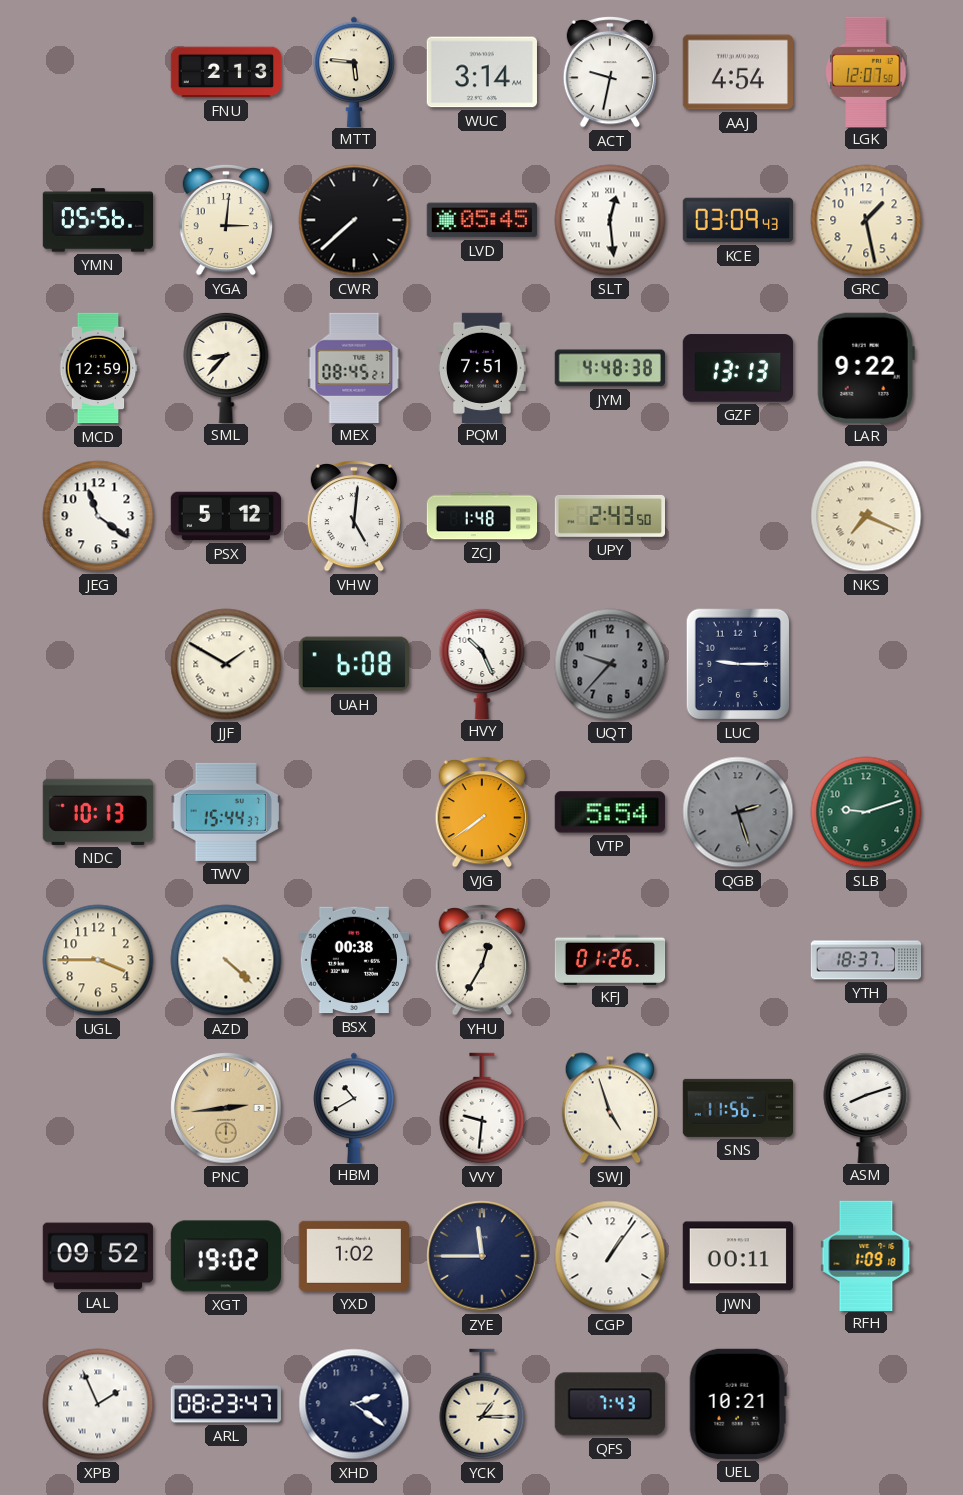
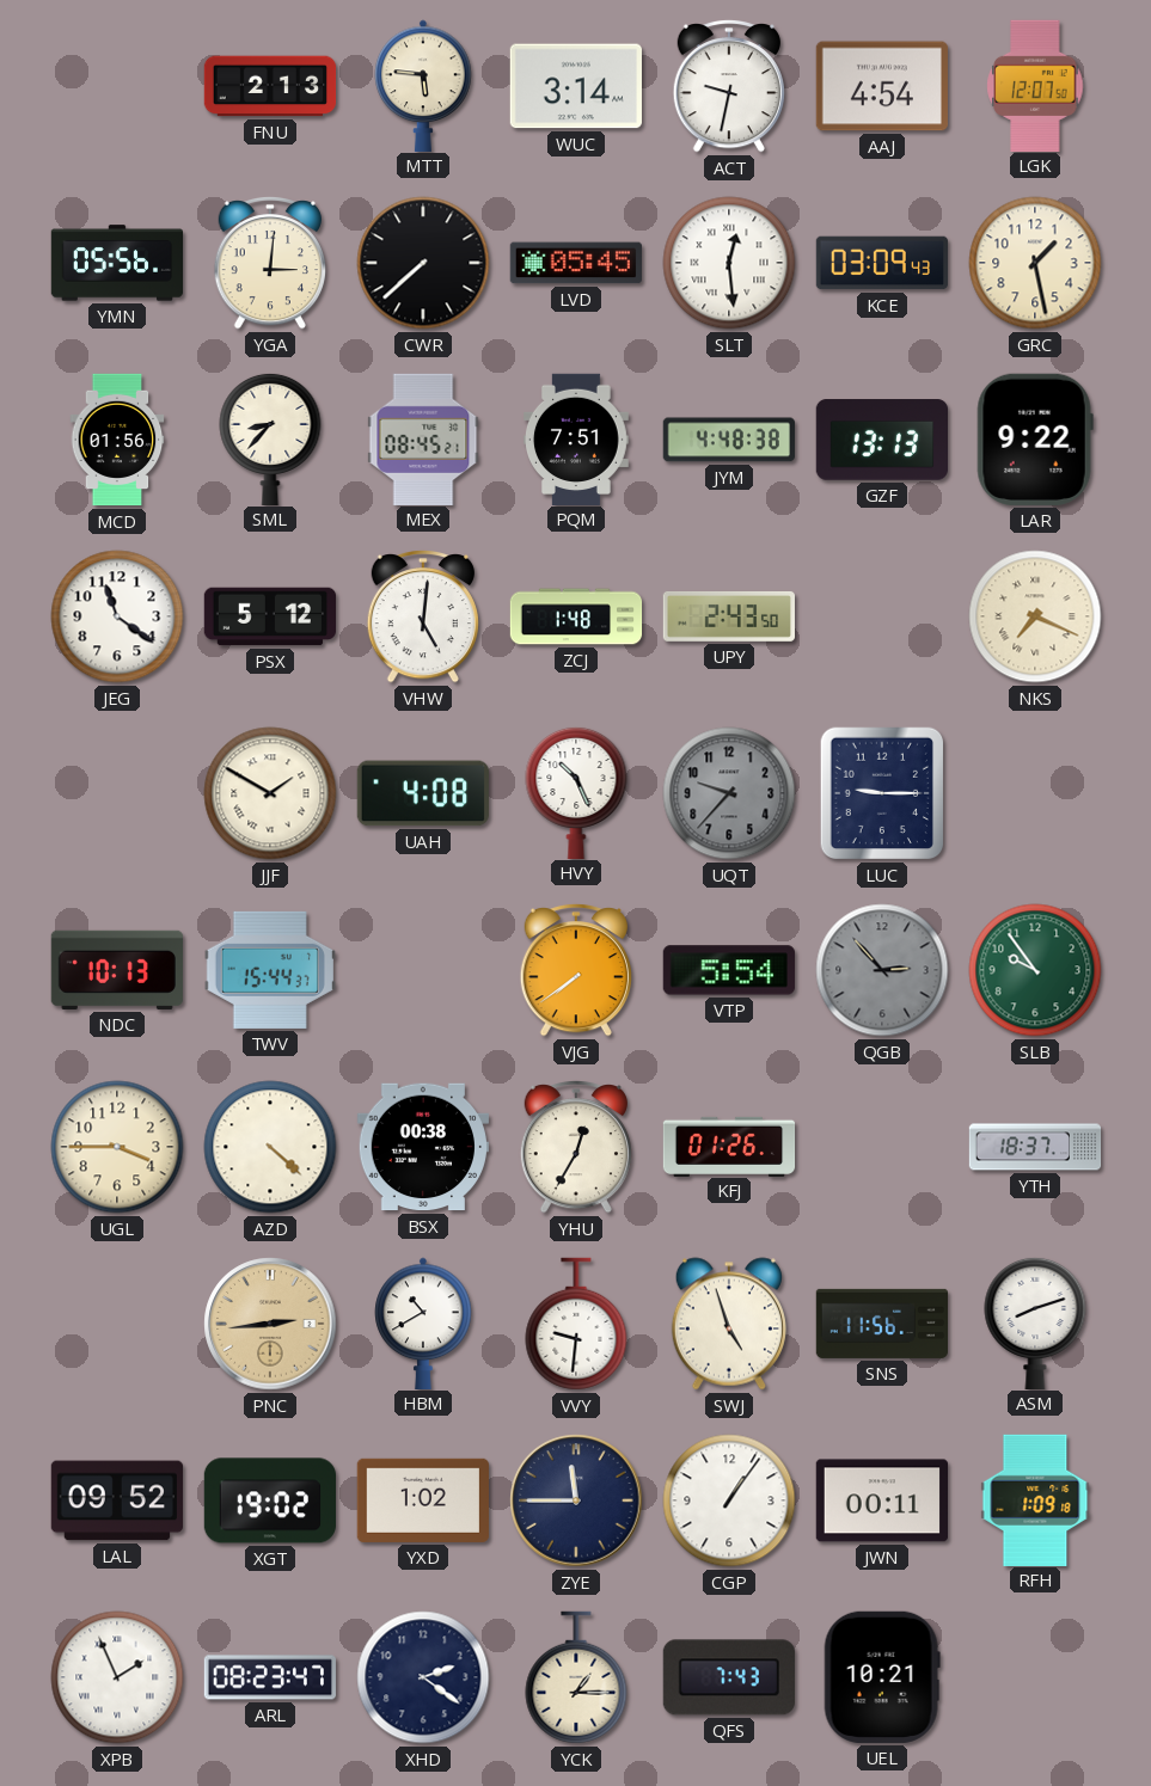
MCD: 12:59 -> 01:56
UAH: 6:08 -> 4:08
QGB: 2:27 -> 2:53
SLB: 9:12 -> 9:54
